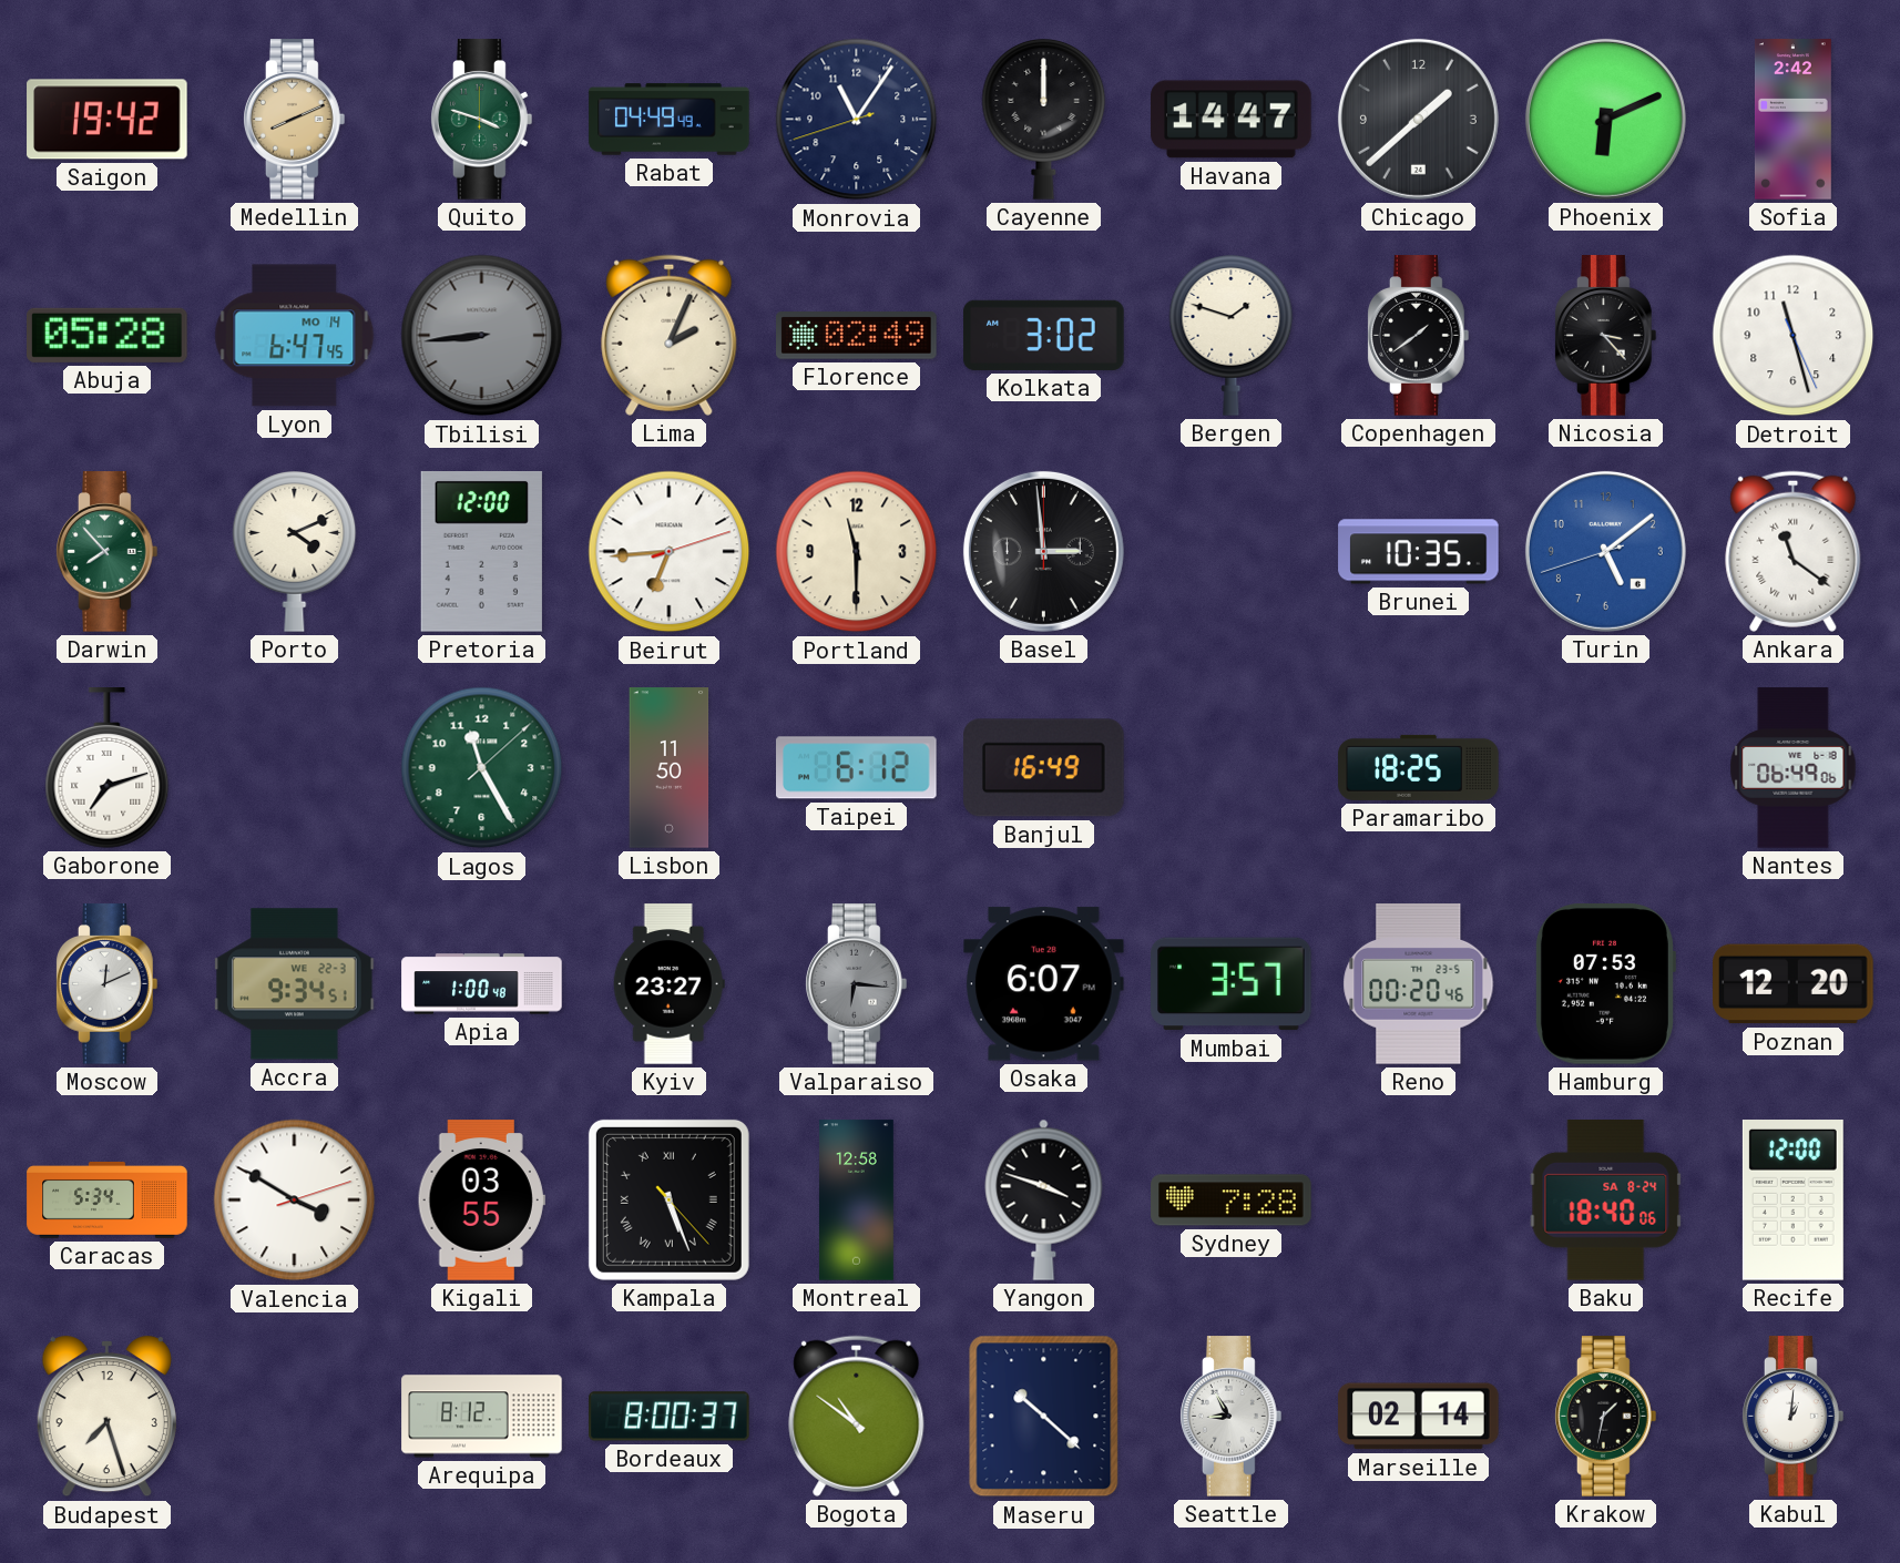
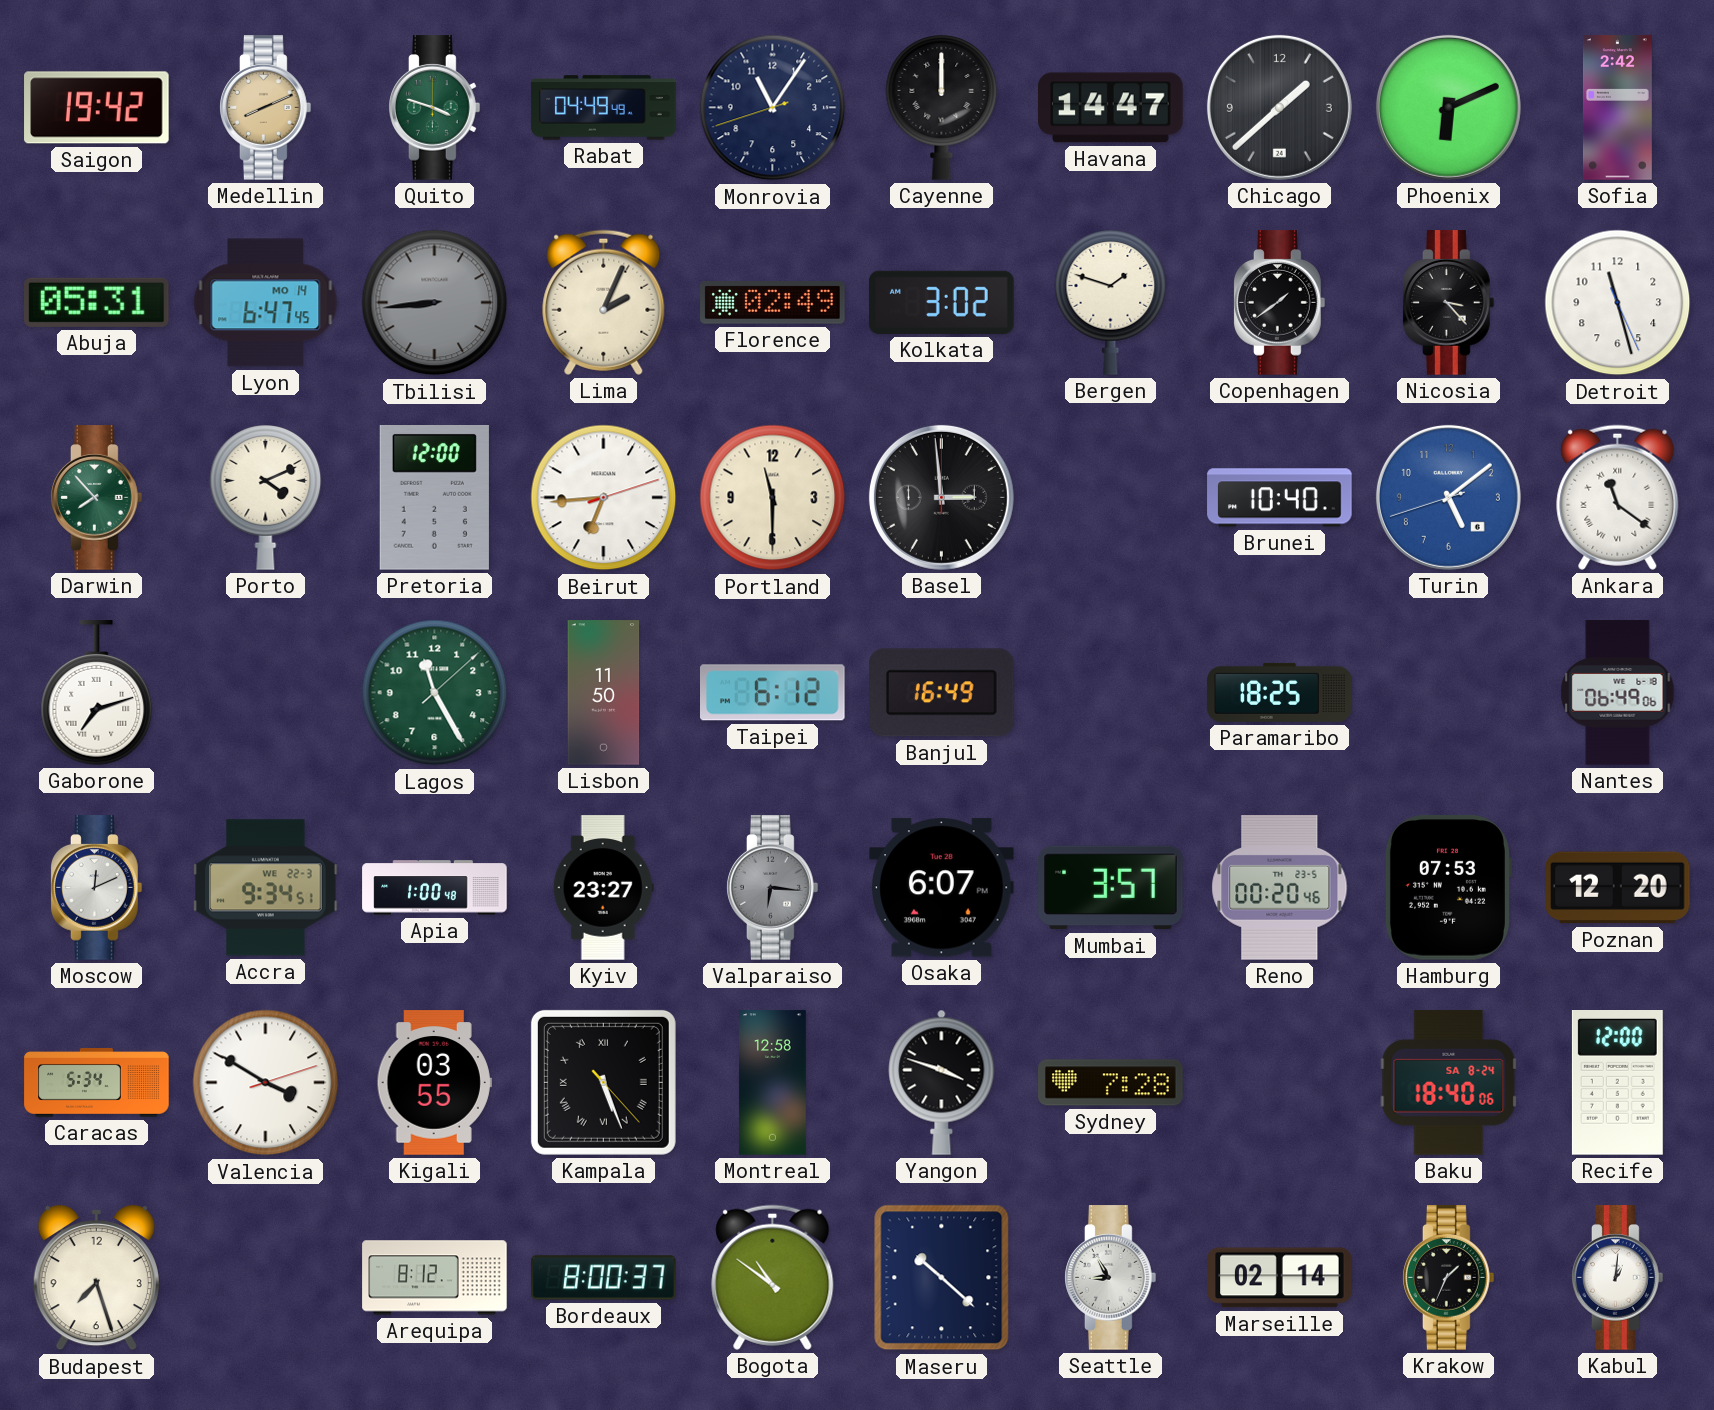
Abuja: 05:28 -> 05:31
Brunei: 10:35 -> 10:40
Krakow: 1:32 -> 1:34
